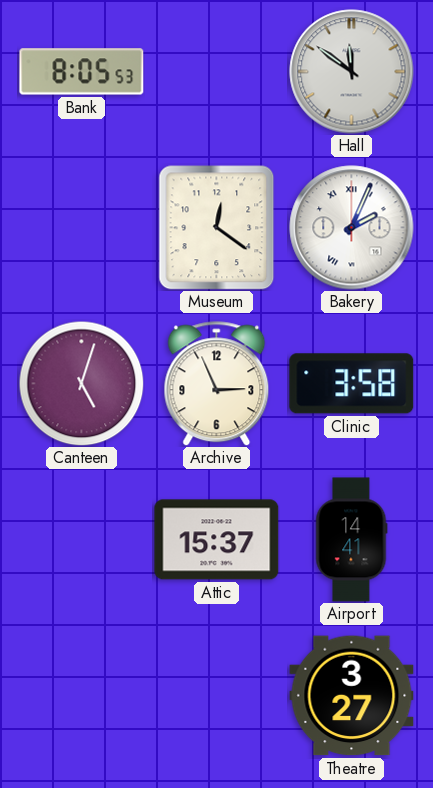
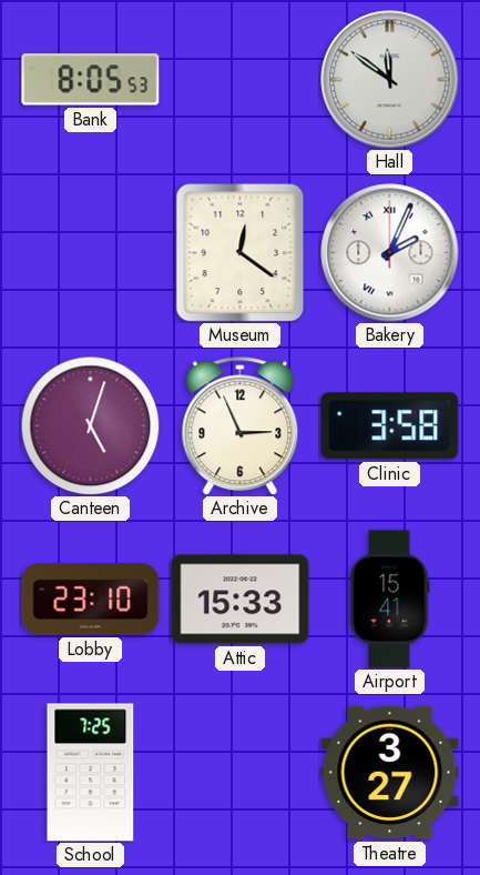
Lobby: none -> 23:10
Attic: 15:37 -> 15:33
Airport: 14:41 -> 15:41
School: none -> 7:25
